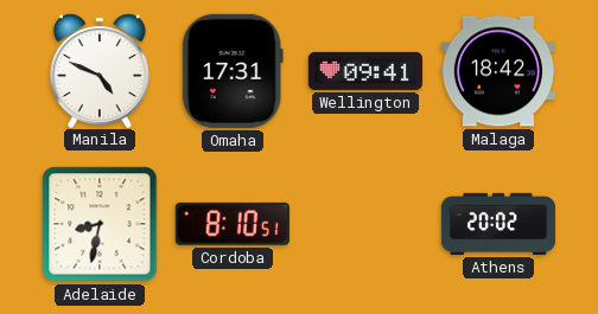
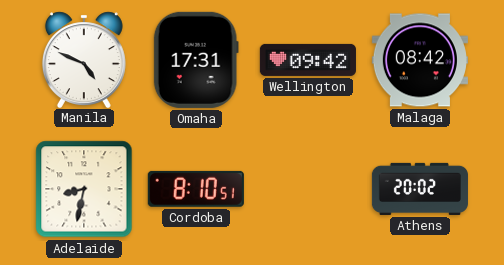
Wellington: 09:41 -> 09:42
Malaga: 18:42 -> 08:42
